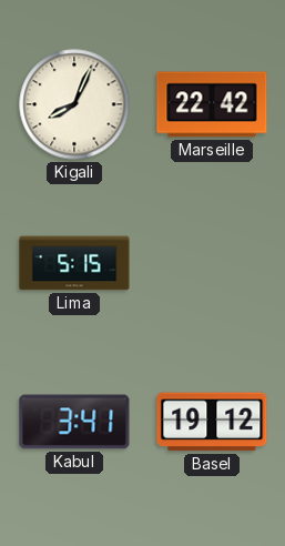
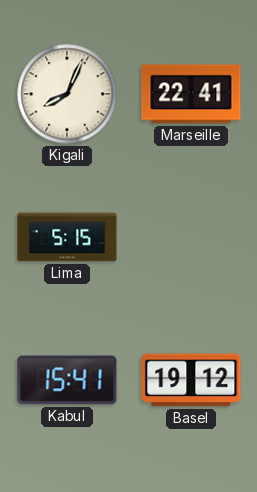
Marseille: 22:42 -> 22:41
Kabul: 3:41 -> 15:41
